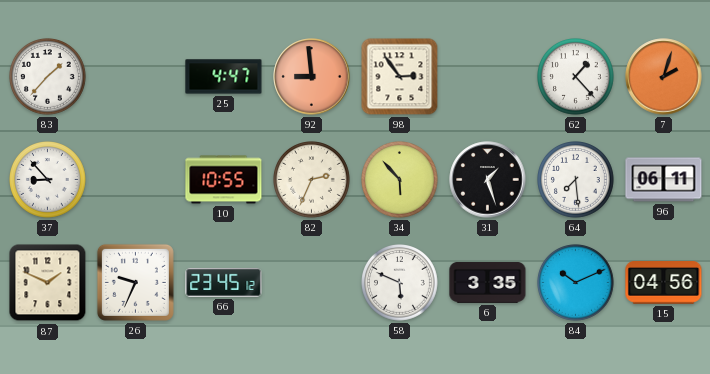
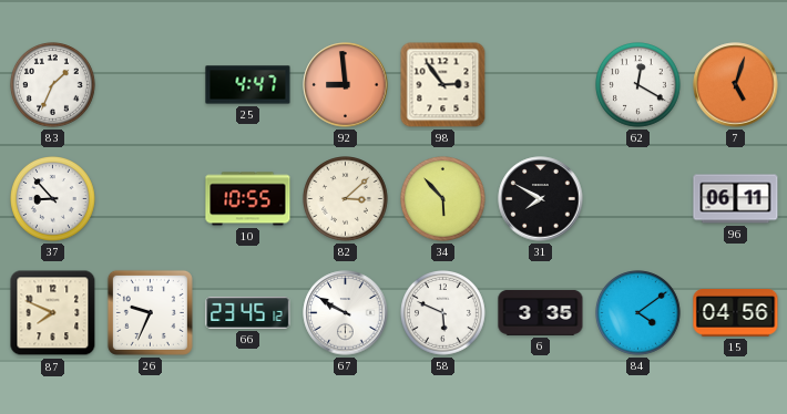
83: 1:37 -> 1:34
62: 1:23 -> 12:20
7: 2:03 -> 5:03
82: 2:34 -> 3:08
31: 1:27 -> 7:50
64: 7:29 -> none
87: 1:49 -> 7:49
67: none -> 9:50
84: 10:11 -> 4:09
